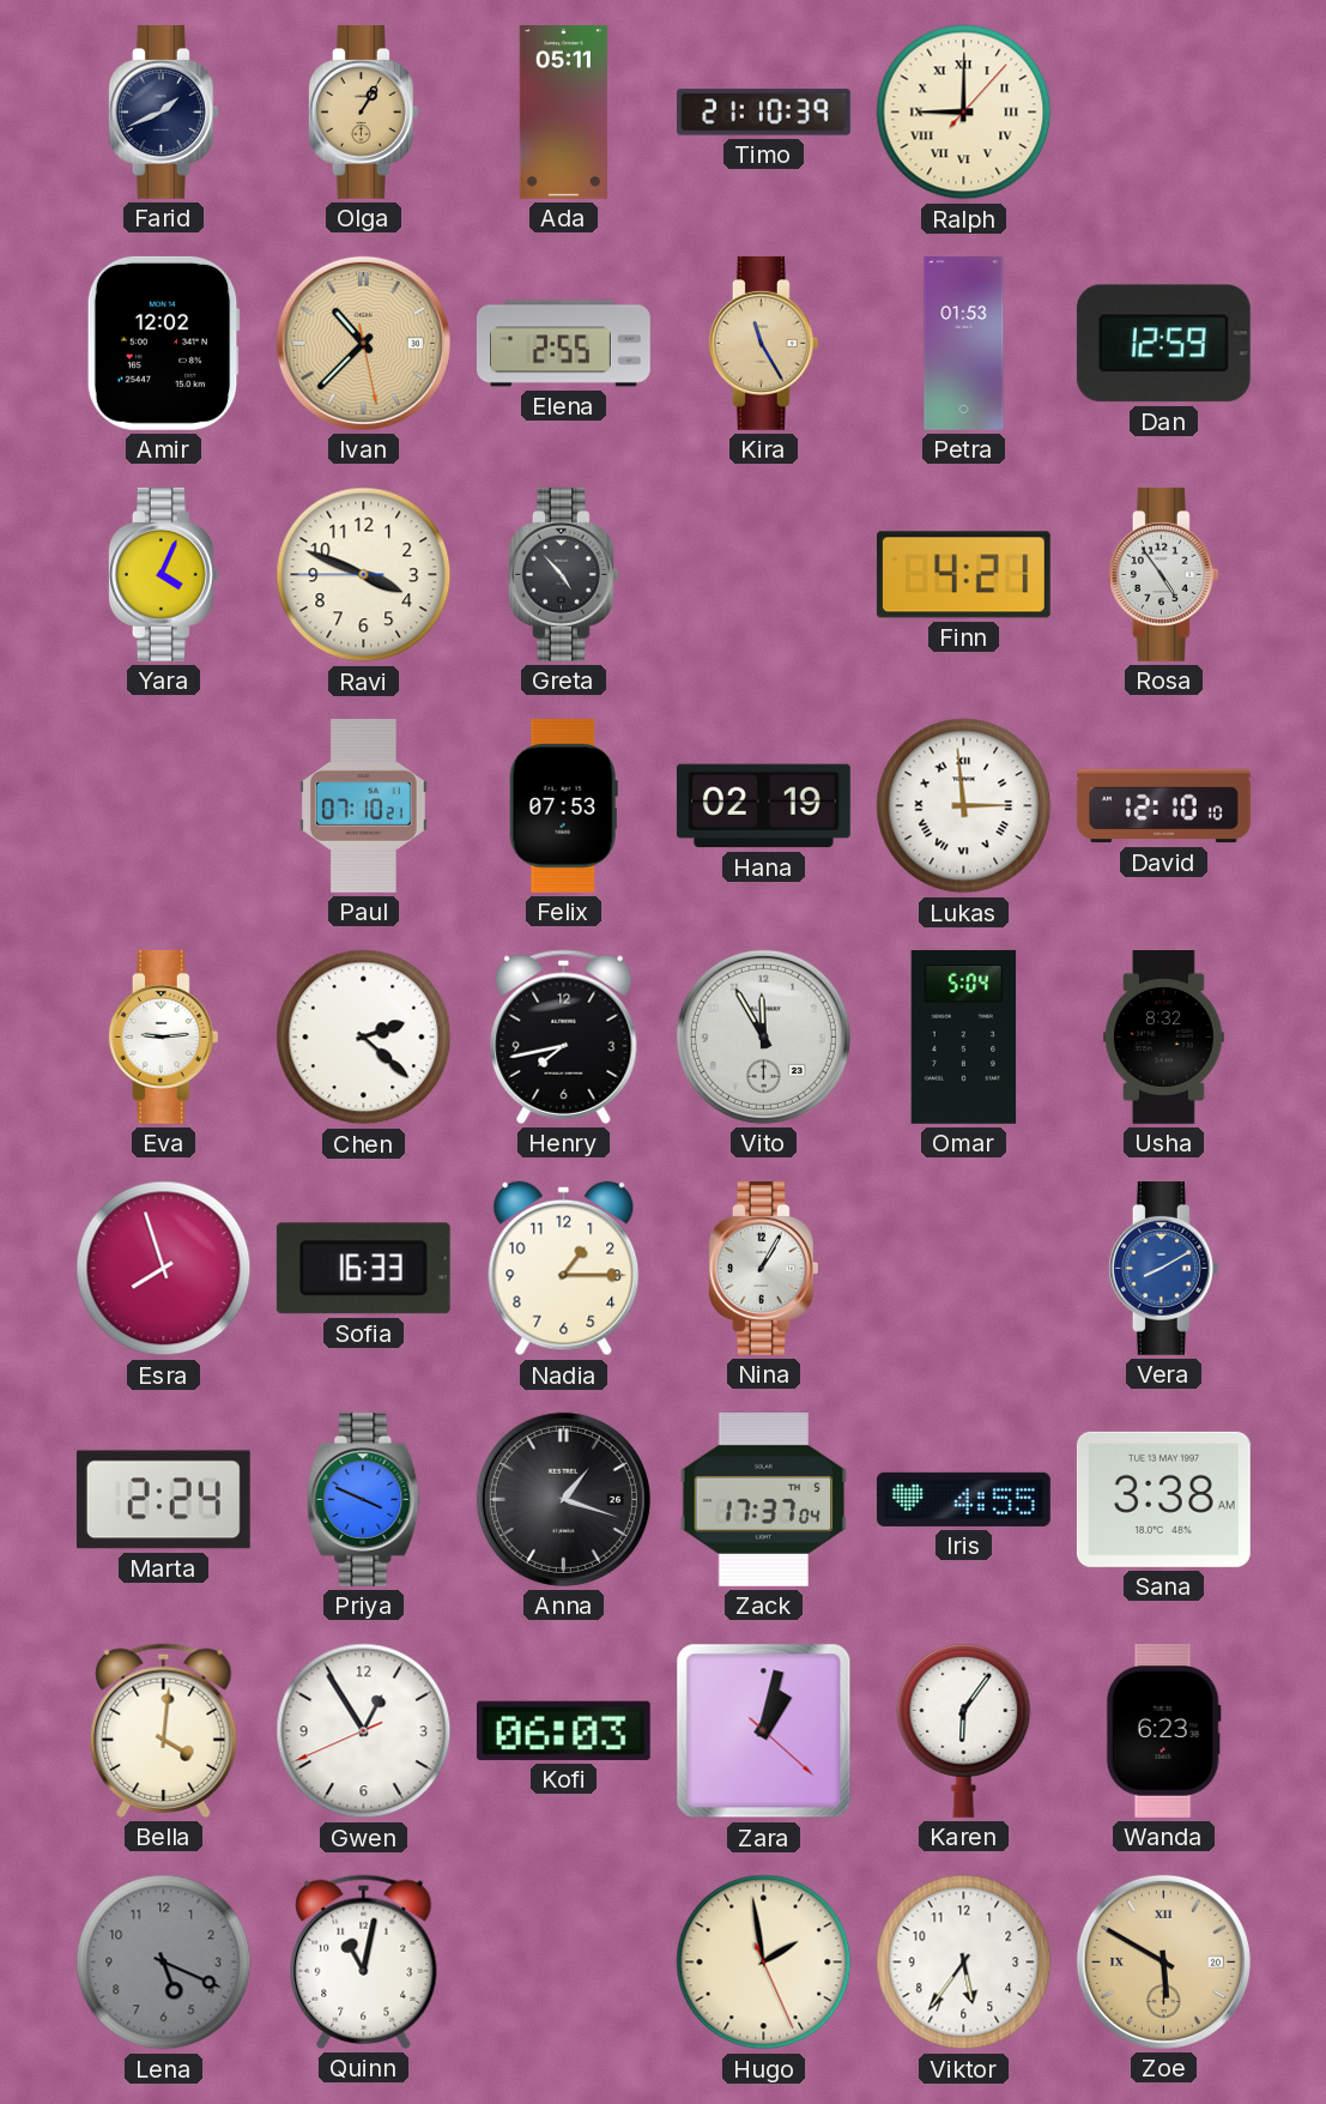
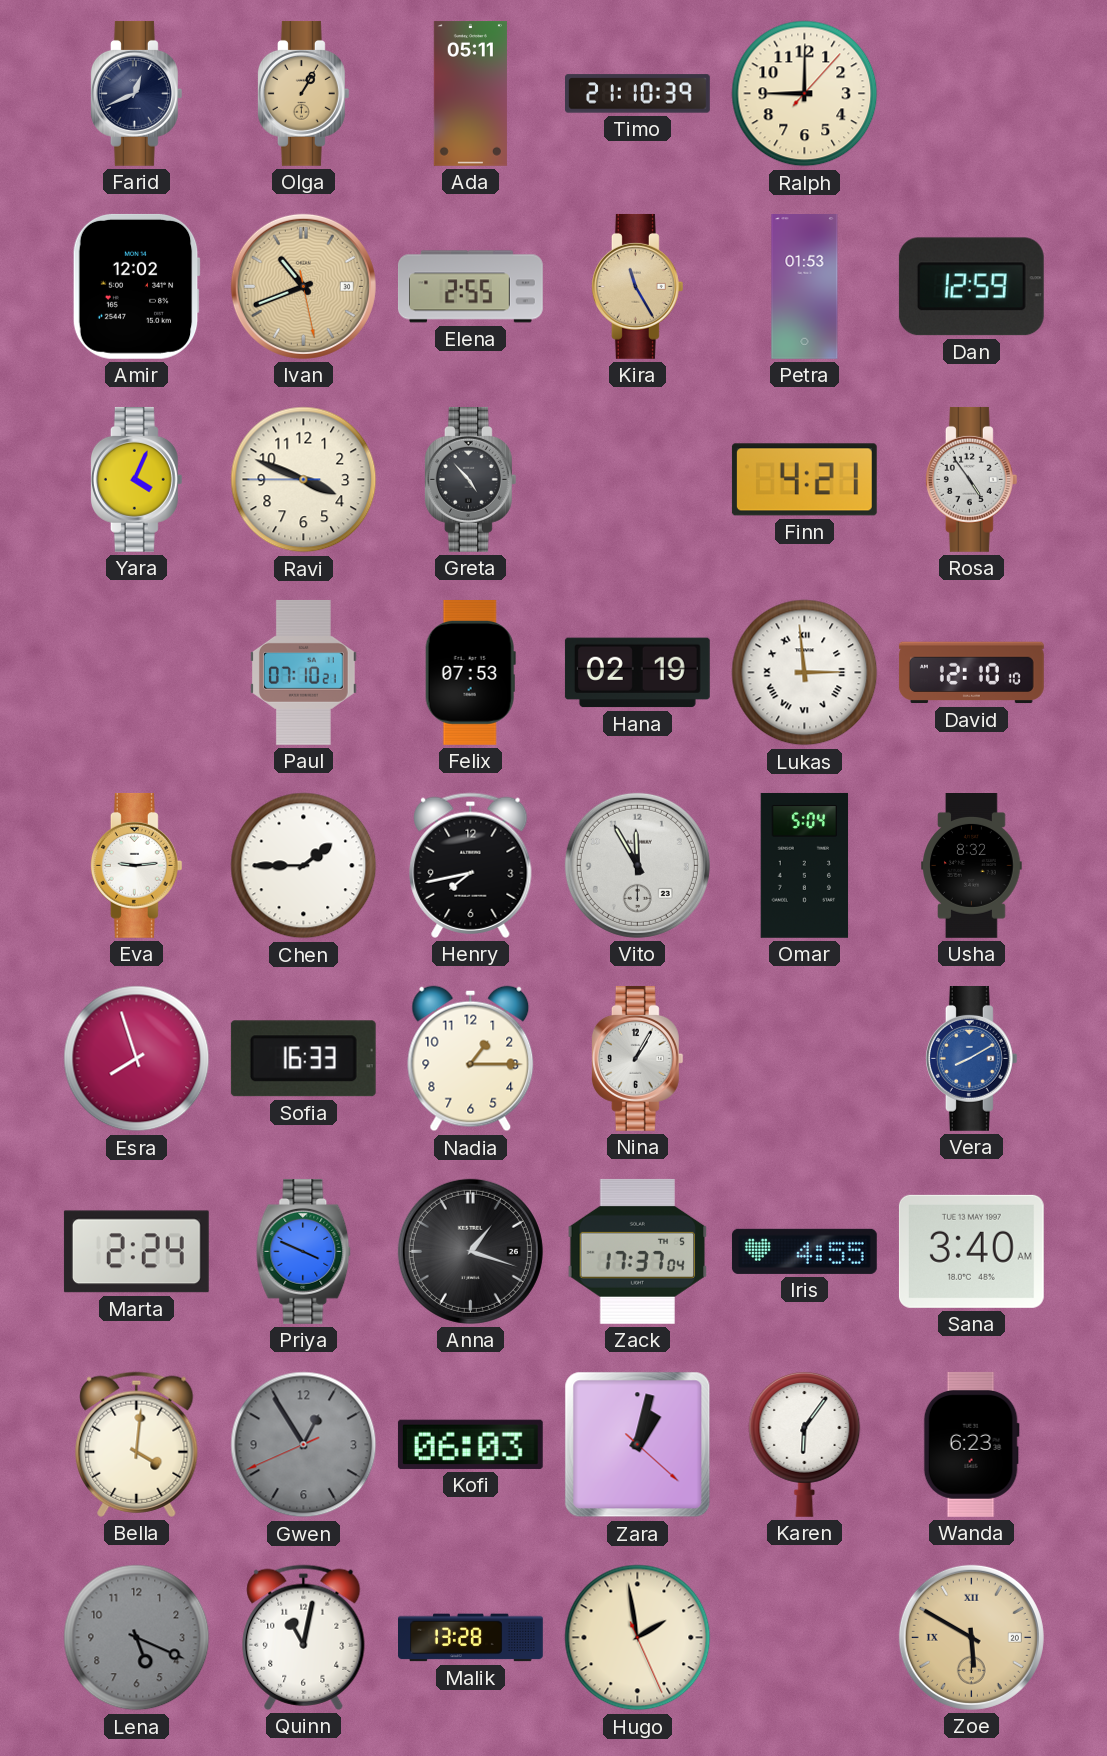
Farid: 1:41 -> 12:41
Ralph numerals: Roman -> Arabic
Ivan: 10:37 -> 10:41
Chen: 2:22 -> 1:45
Sana: 3:38 -> 3:40
Gwen dial: white -> grey
Malik: none -> 13:28
Viktor: 5:36 -> none
